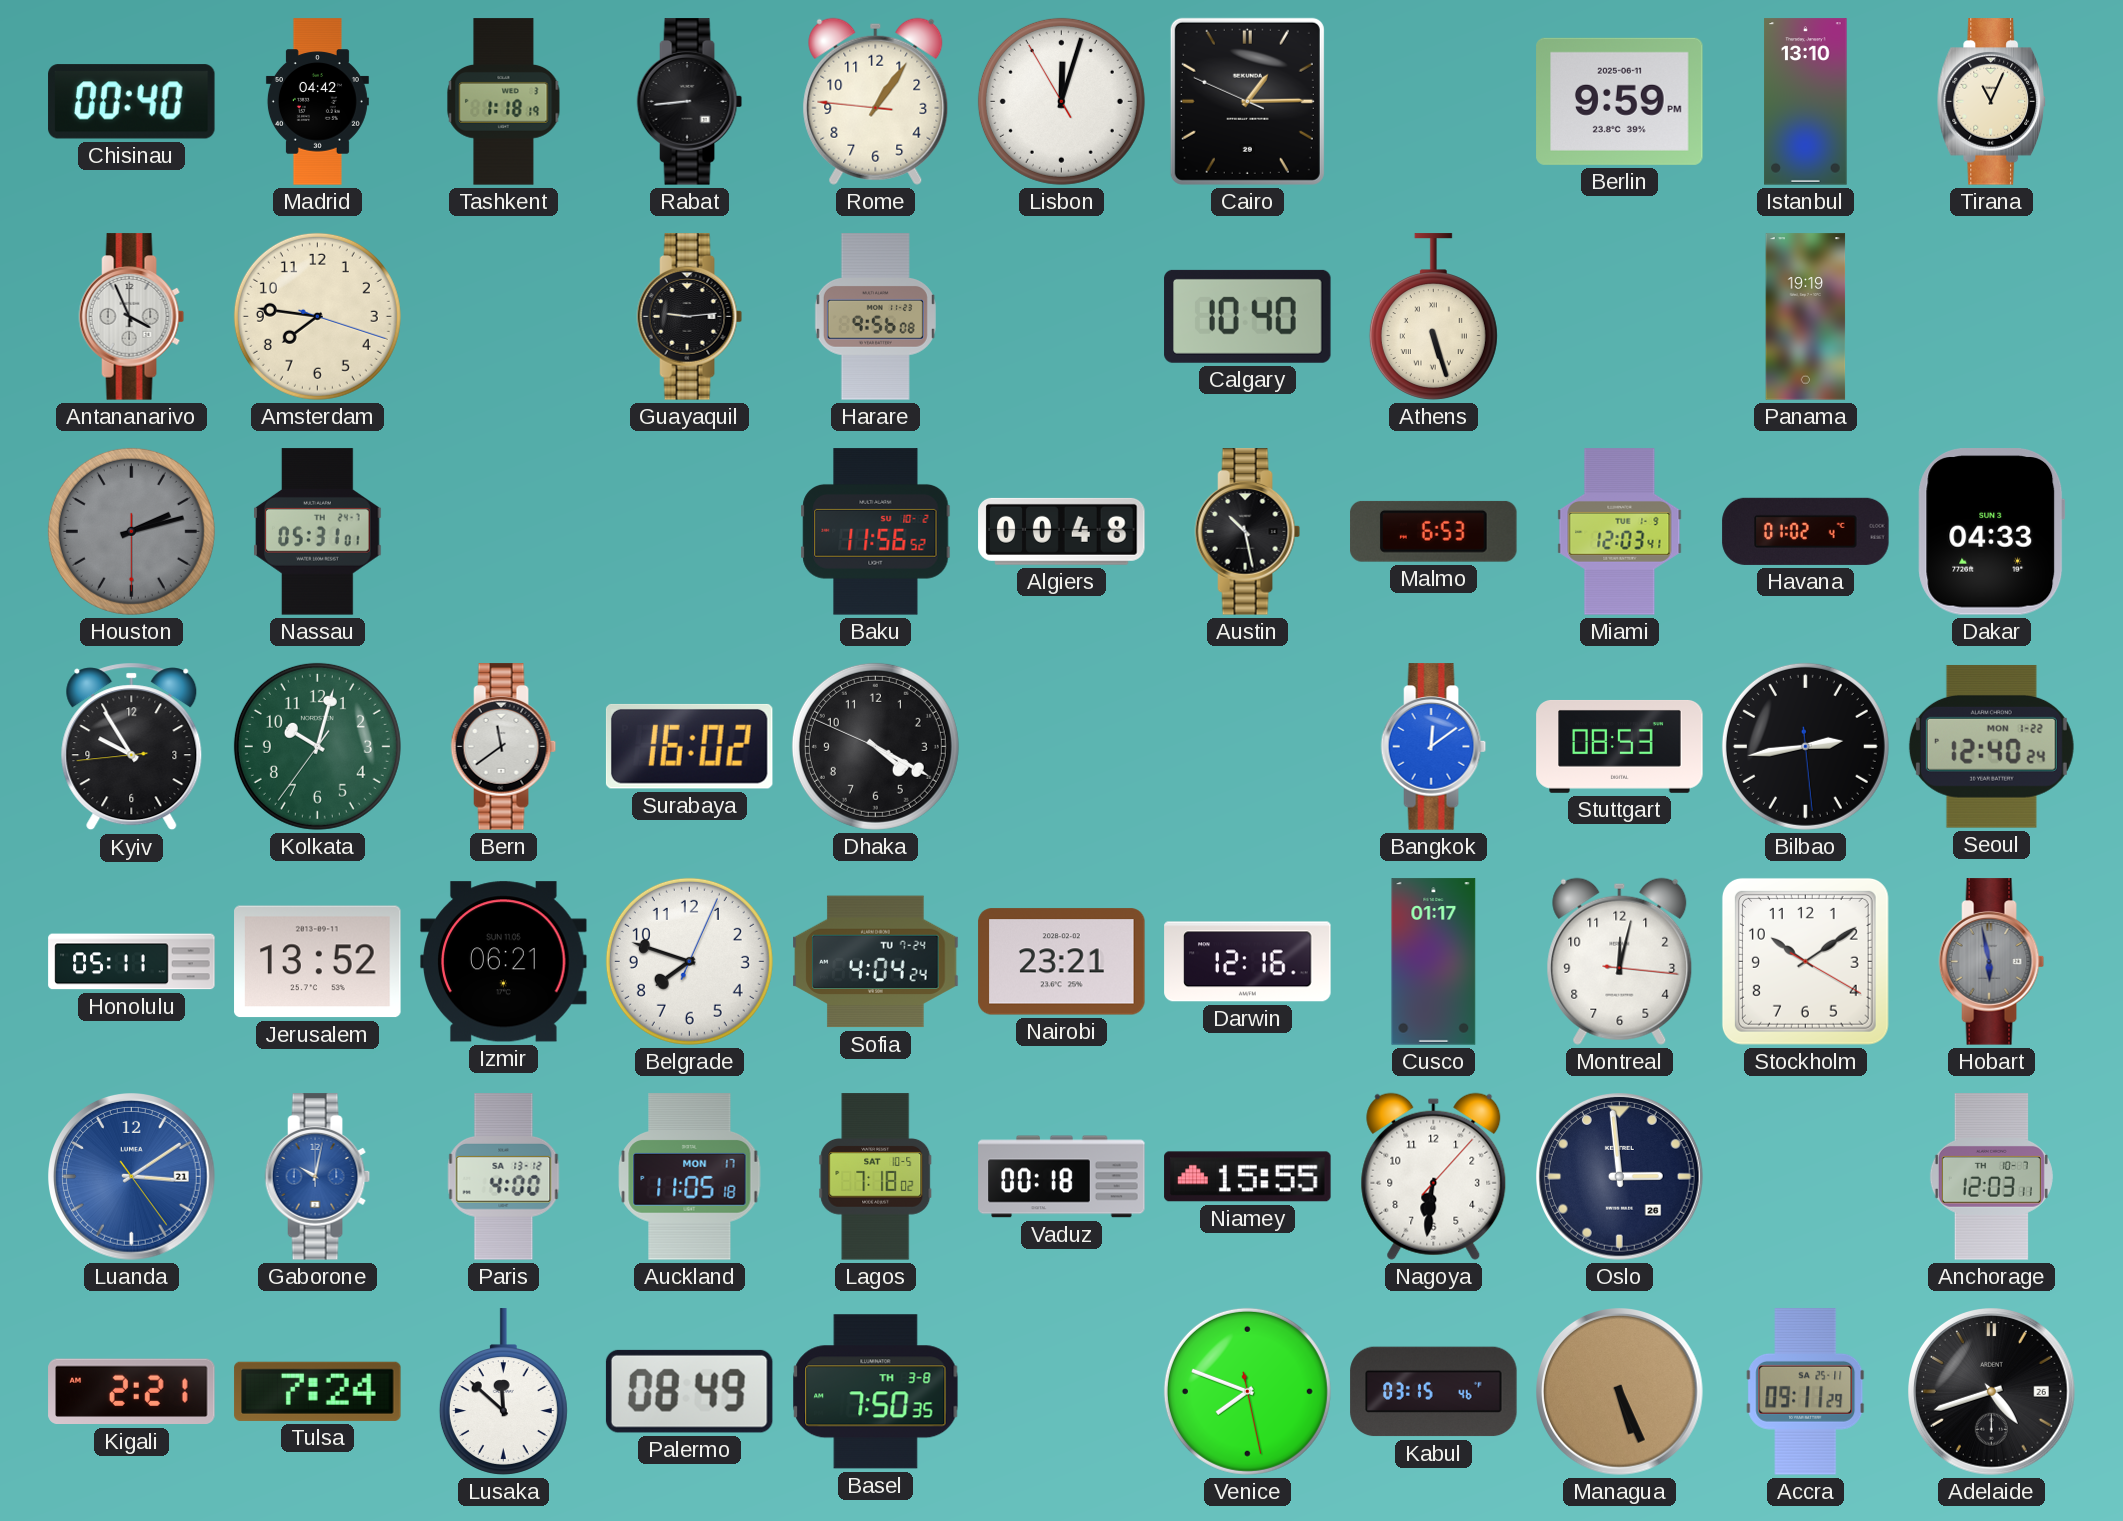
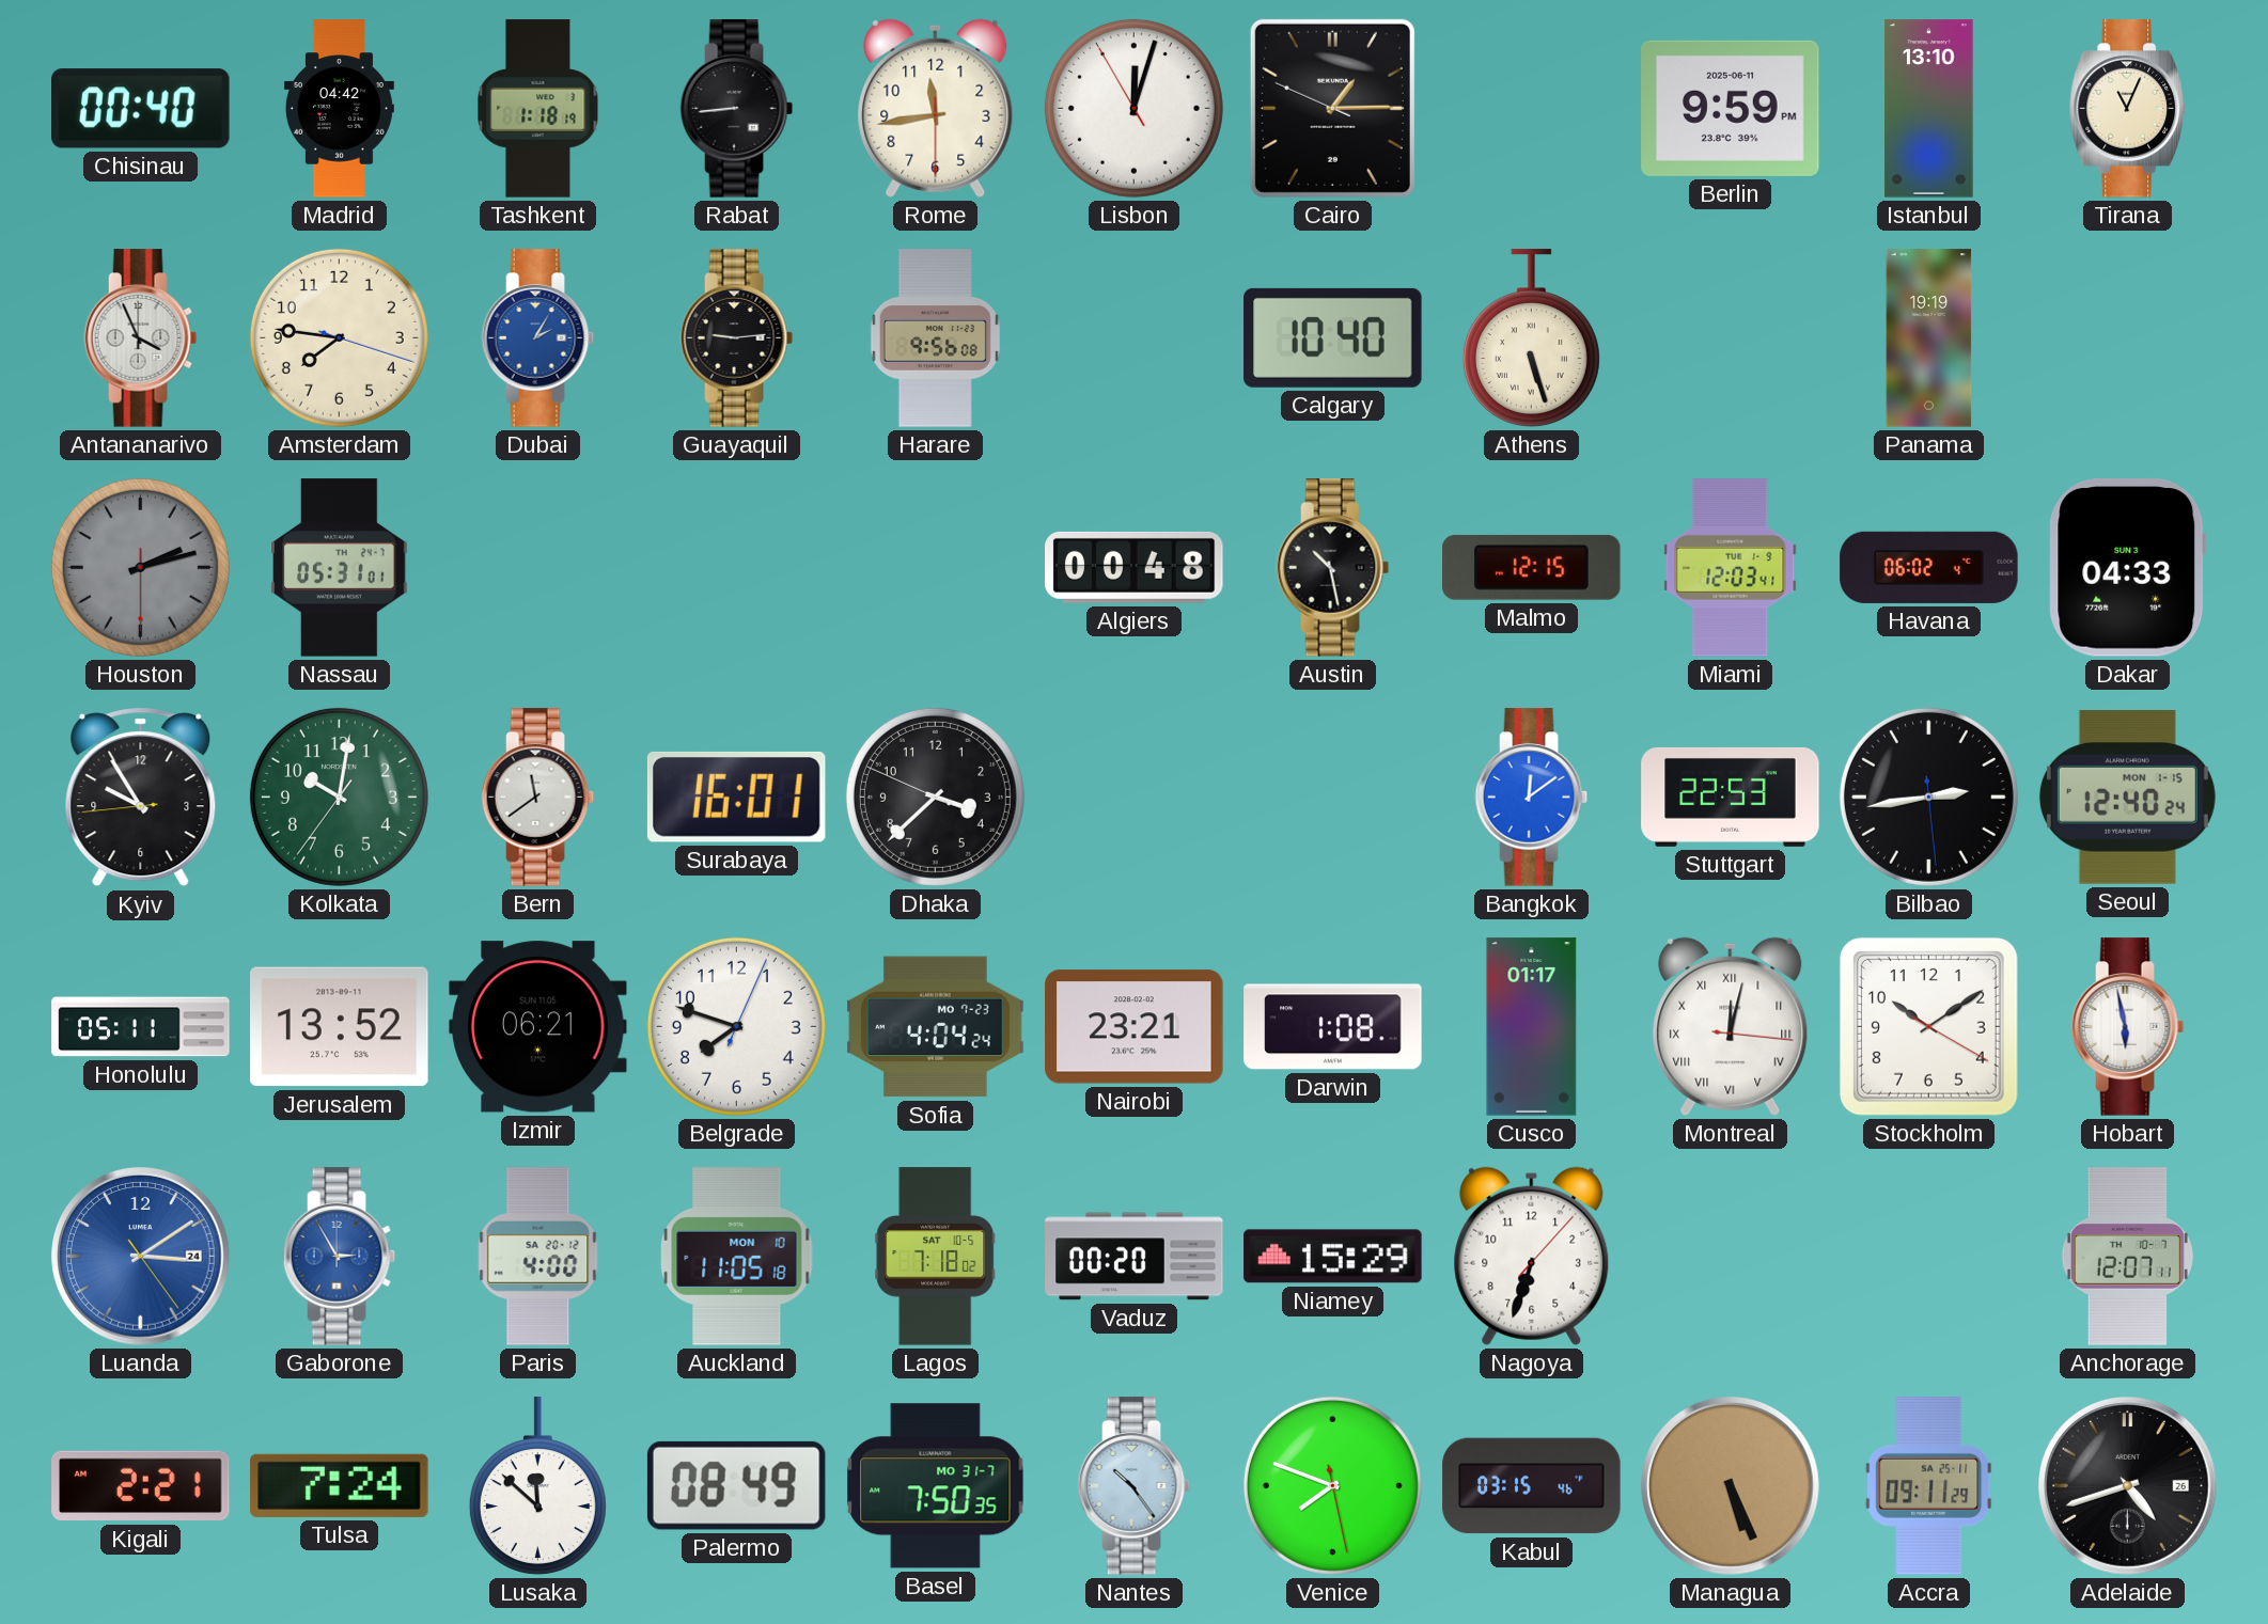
Rome: 1:05 -> 11:43
Dubai: none -> 2:05
Baku: 11:56 -> none
Malmo: 6:53 -> 12:15
Havana: 01:02 -> 06:02
Kolkata: 10:02 -> 10:01
Surabaya: 16:02 -> 16:01
Dhaka: 4:19 -> 3:37
Stuttgart: 08:53 -> 22:53
Seoul date: MON 1-22 -> MON 1-15
Sofia date: TU 7-24 -> MO 7-23
Darwin: 12:16 -> 1:08
Montreal numerals: Arabic -> Roman
Hobart dial: grey -> white
Luanda date: 21 -> 24
Gaborone: 10:02 -> 2:55
Paris date: SA 13-12 -> SA 20-12
Auckland date: MON 17 -> MON 10
Vaduz: 00:18 -> 00:20
Niamey: 15:55 -> 15:29
Nagoya: 6:31 -> 6:33
Oslo: 2:59 -> none
Anchorage: 12:03 -> 12:07
Basel date: TH 3-8 -> MO 31-7
Nantes: none -> 10:24
